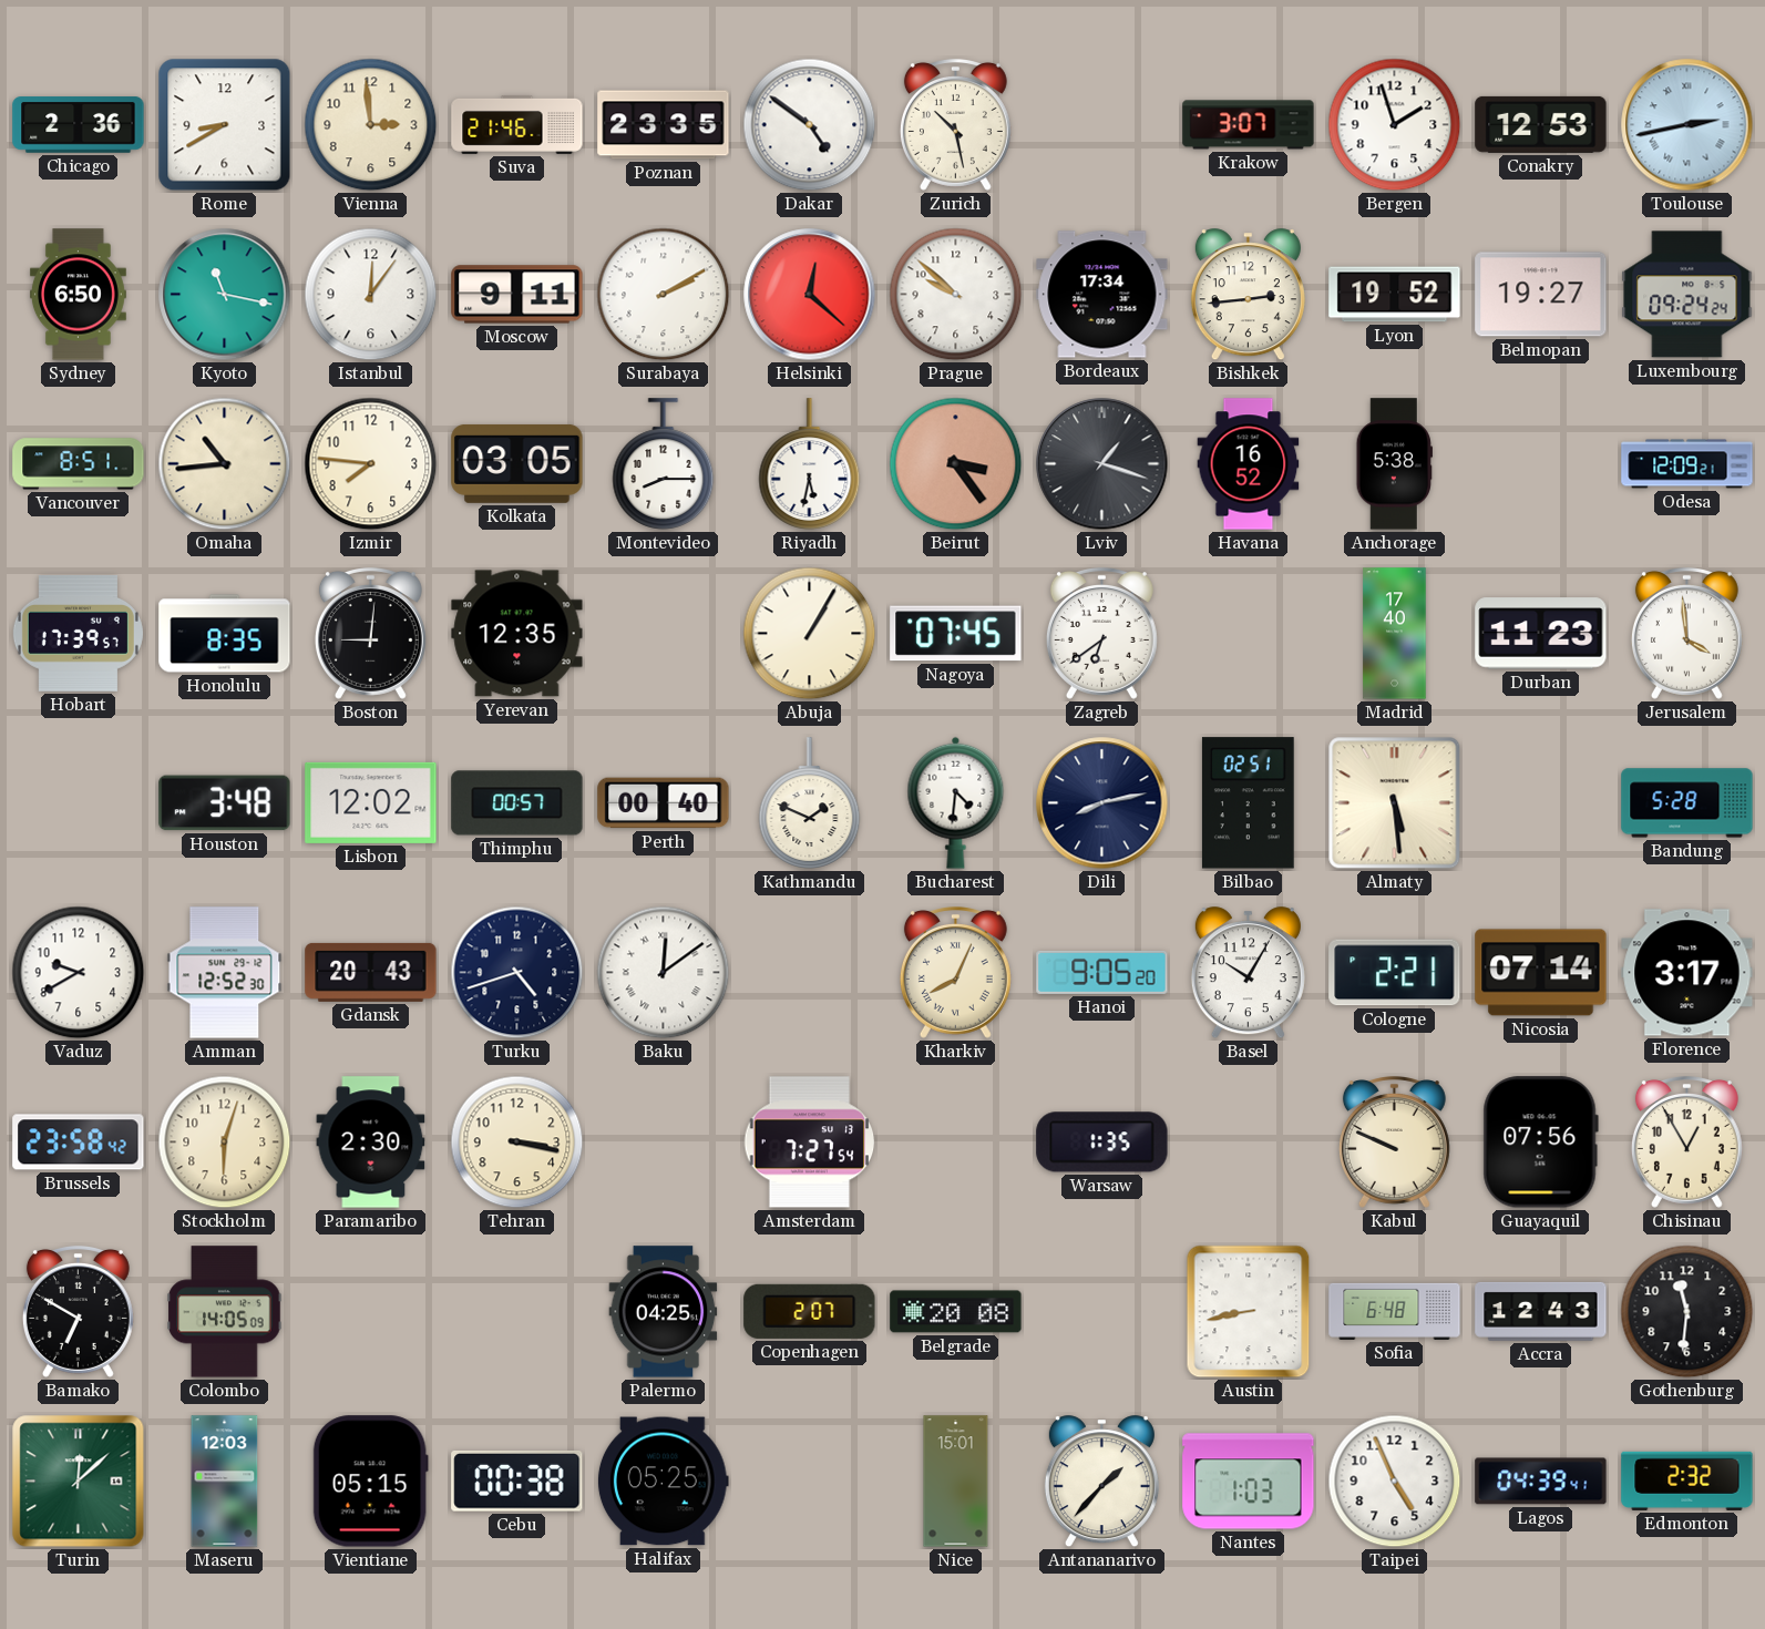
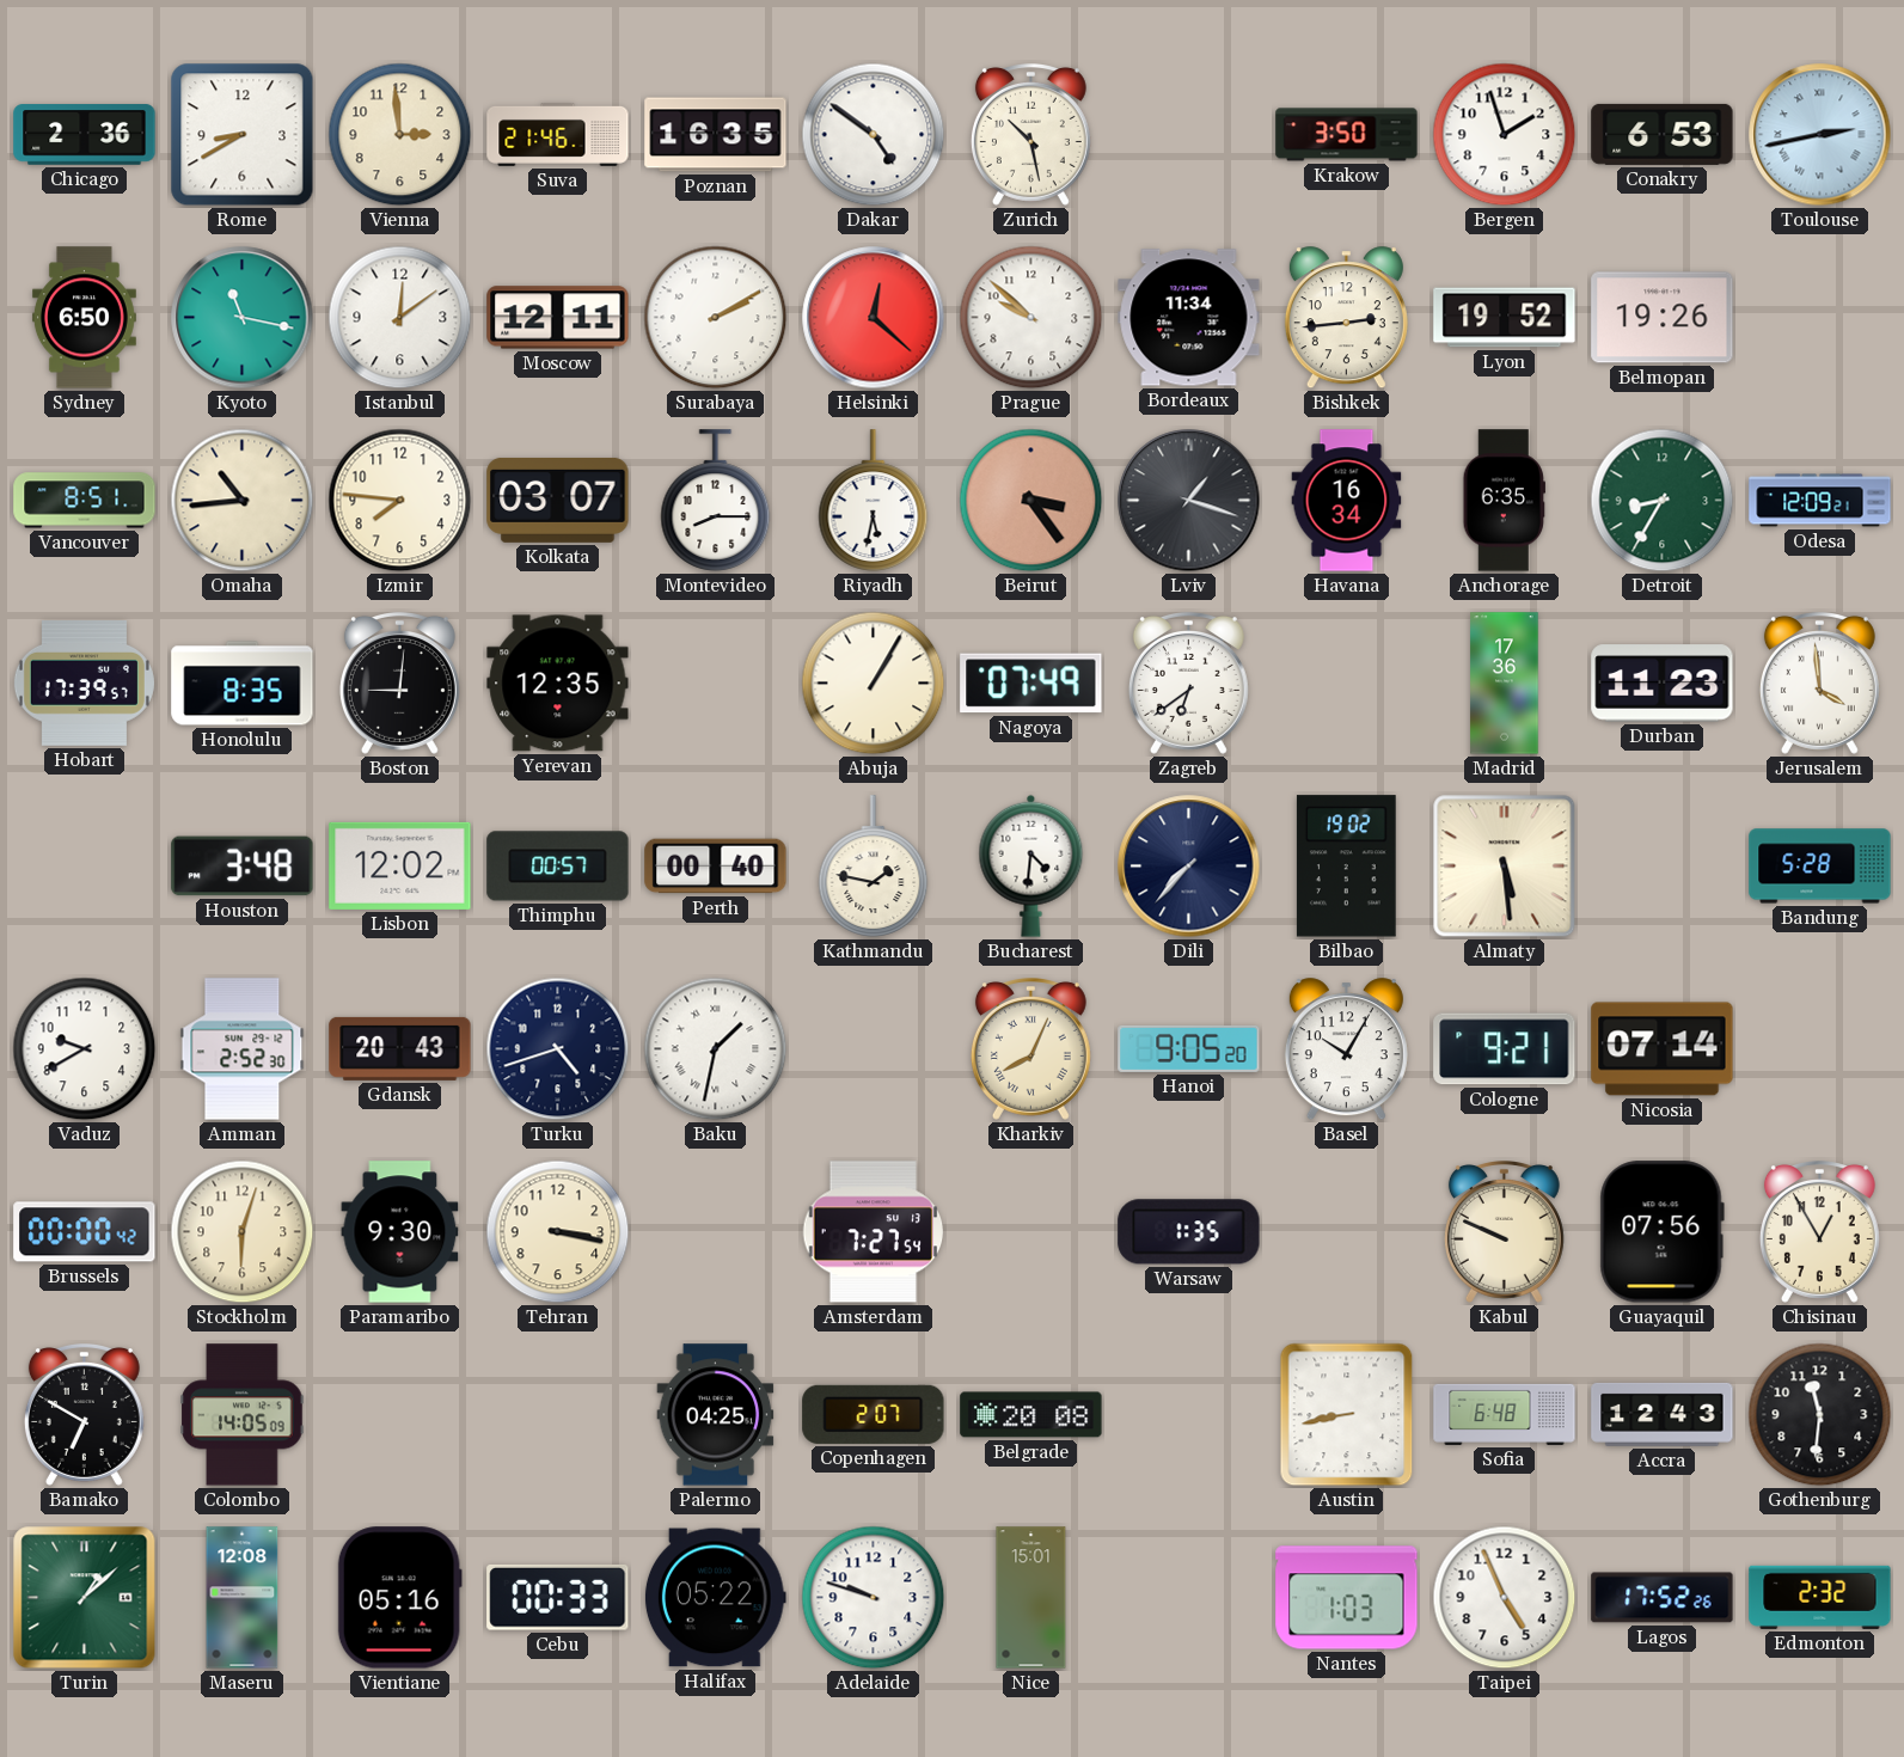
Poznan: 23:35 -> 16:35
Krakow: 3:07 -> 3:50
Conakry: 12:53 -> 6:53
Istanbul: 12:06 -> 12:09
Moscow: 9:11 -> 12:11
Bordeaux: 17:34 -> 11:34
Belmopan: 19:27 -> 19:26
Luxembourg: 09:24 -> none
Kolkata: 03:05 -> 03:07
Havana: 16:52 -> 16:34
Anchorage: 5:38 -> 6:35
Detroit: none -> 8:35
Nagoya: 07:45 -> 07:49
Madrid: 17:40 -> 17:36
Kathmandu: 1:49 -> 1:47
Dili: 8:13 -> 7:37
Bilbao: 02:51 -> 19:02
Amman: 12:52 -> 2:52
Baku: 12:09 -> 1:32
Cologne: 2:21 -> 9:21
Florence: 3:17 -> none
Brussels: 23:58 -> 00:00
Paramaribo: 2:30 -> 9:30
Turin: 12:08 -> 1:08
Maseru: 12:03 -> 12:08
Vientiane: 05:15 -> 05:16
Cebu: 00:38 -> 00:33
Halifax: 05:25 -> 05:22
Adelaide: none -> 9:48
Antananarivo: 1:37 -> none
Lagos: 04:39 -> 17:52
